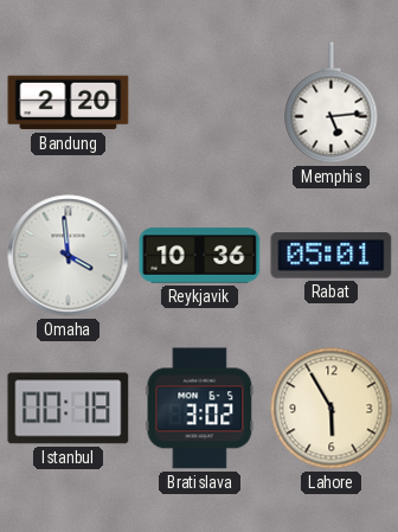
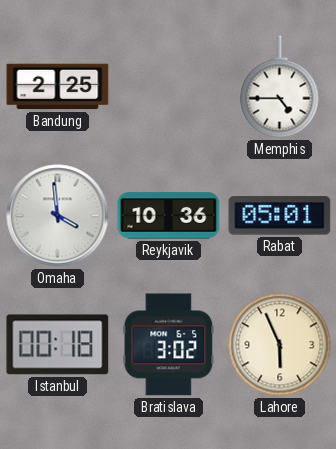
Bandung: 2:20 -> 2:25
Memphis: 5:14 -> 4:45
Lahore: 5:55 -> 5:56
